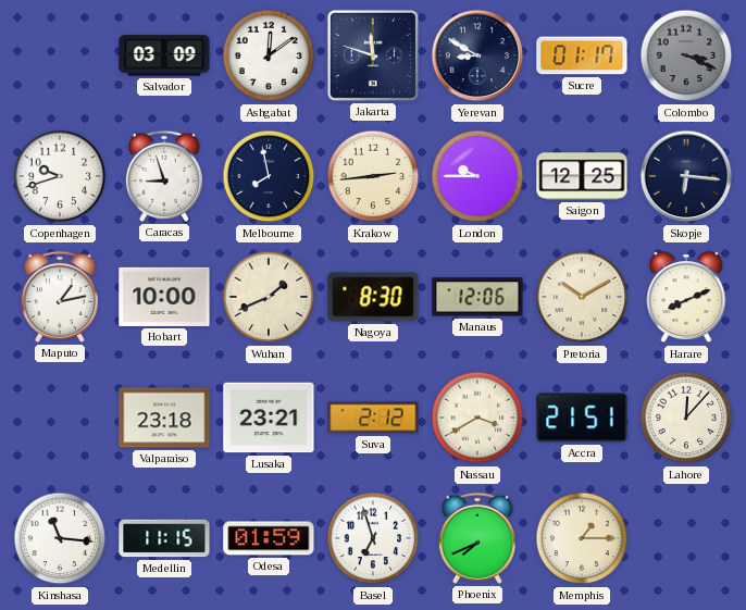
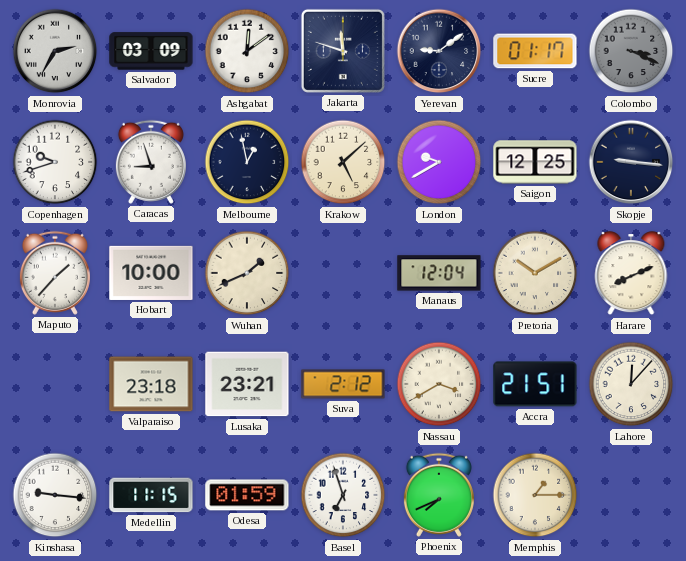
Monrovia: none -> 2:35
Yerevan: 8:50 -> 9:09
Melbourne: 7:58 -> 12:58
Krakow: 2:44 -> 5:08
London: 9:45 -> 9:40
Skopje: 6:16 -> 9:16
Maputo: 1:13 -> 1:37
Nagoya: 8:30 -> none
Manaus: 12:06 -> 12:04
Kinshasa: 11:16 -> 9:16
